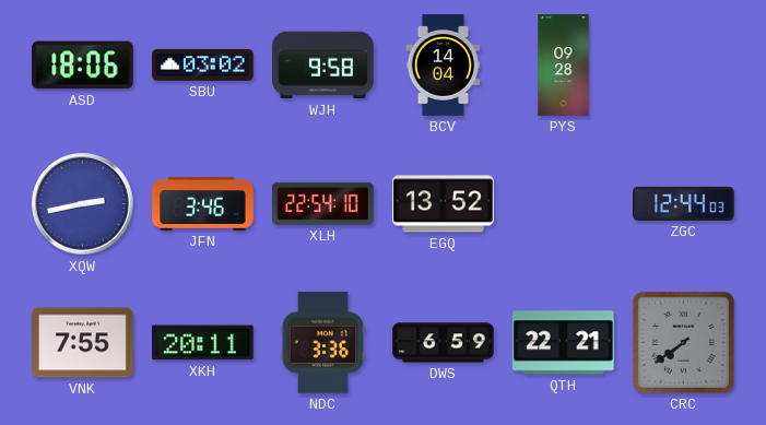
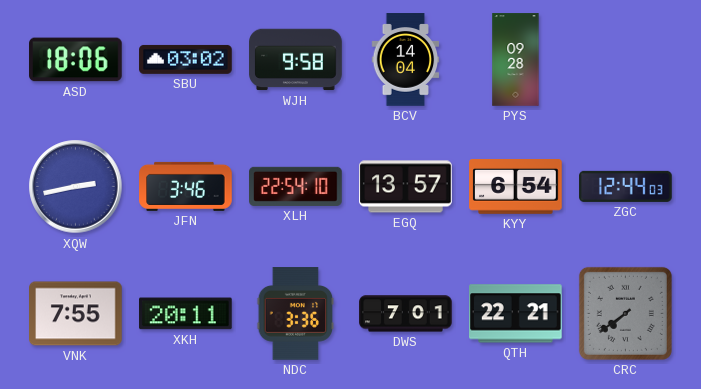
EGQ: 13:52 -> 13:57
KYY: none -> 6:54
DWS: 6:59 -> 7:01
